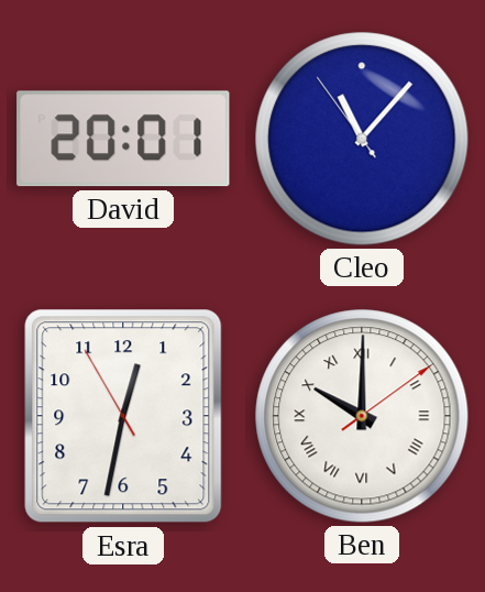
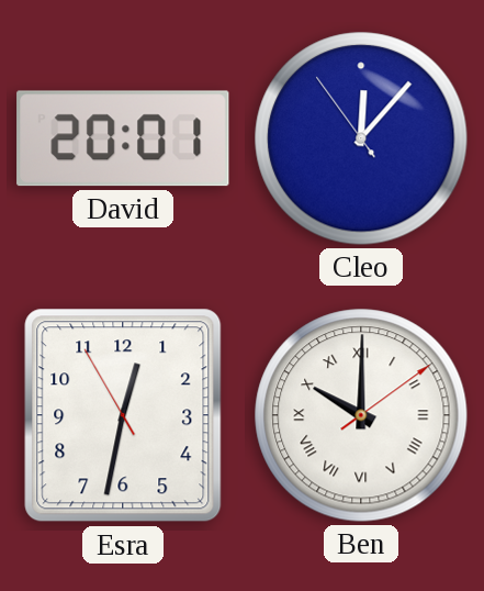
Cleo: 11:06 -> 12:06
